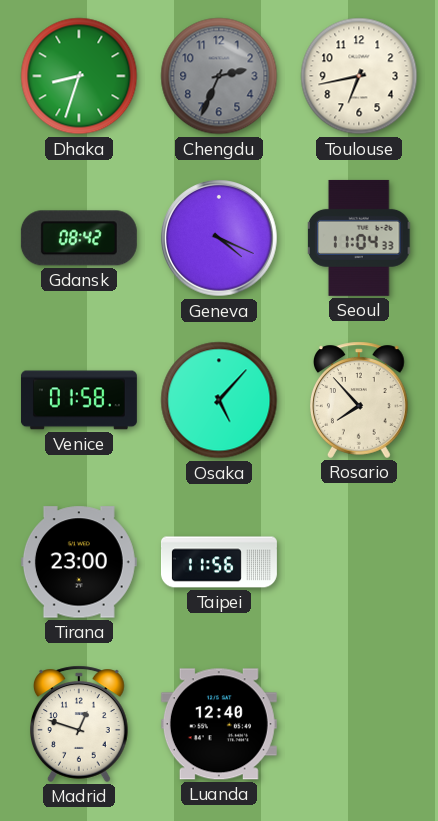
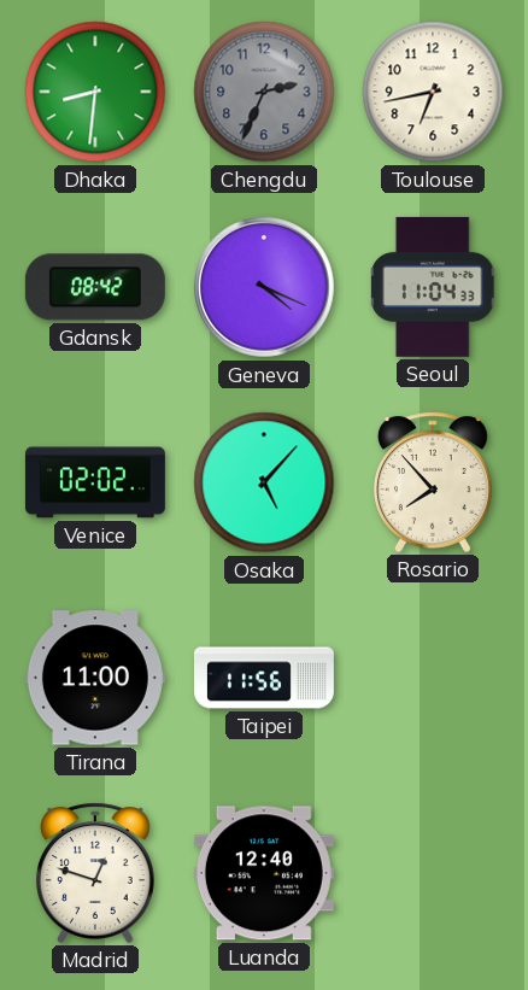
Dhaka: 8:33 -> 8:31
Venice: 01:58 -> 02:02
Tirana: 23:00 -> 11:00
